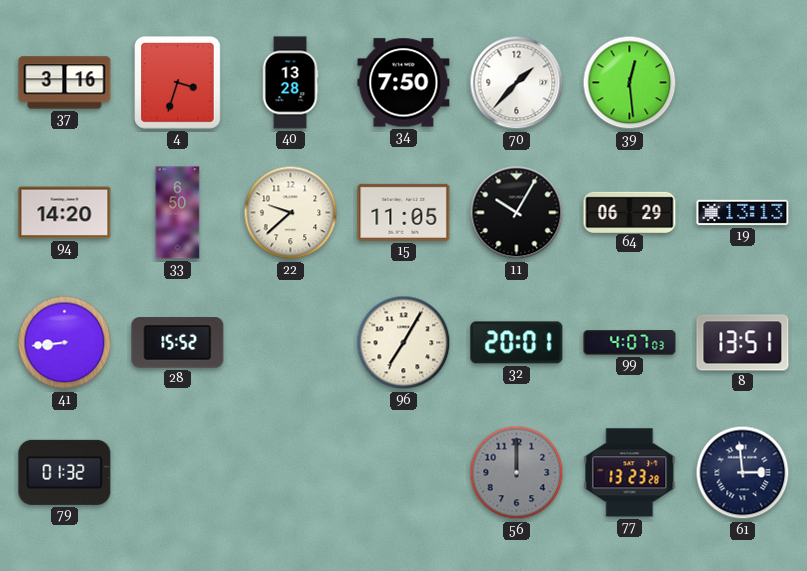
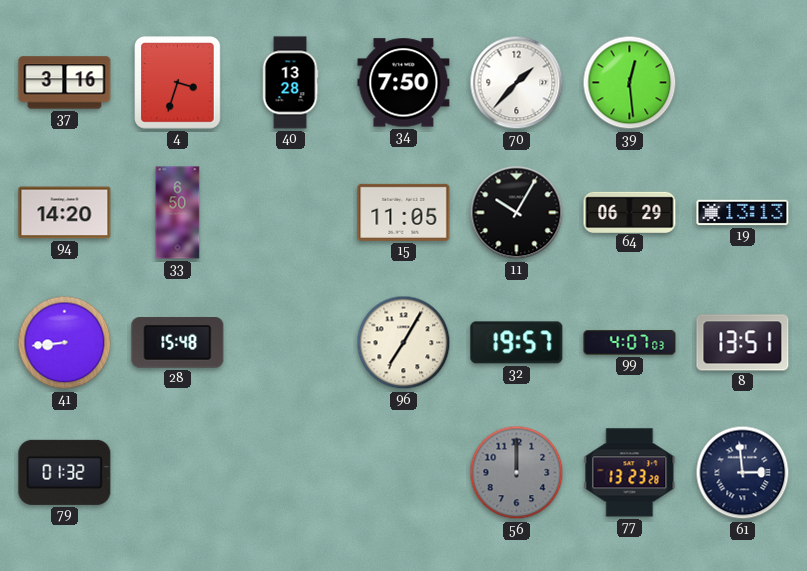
22: 9:38 -> none
28: 15:52 -> 15:48
32: 20:01 -> 19:57
